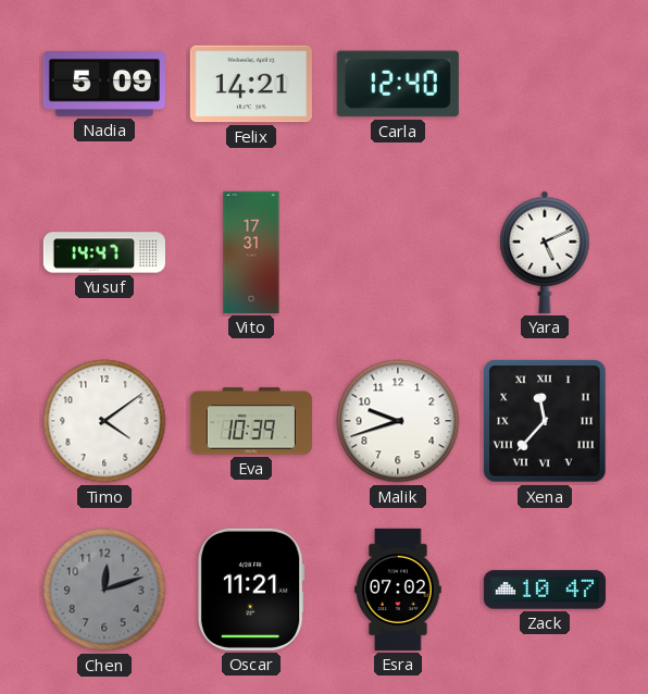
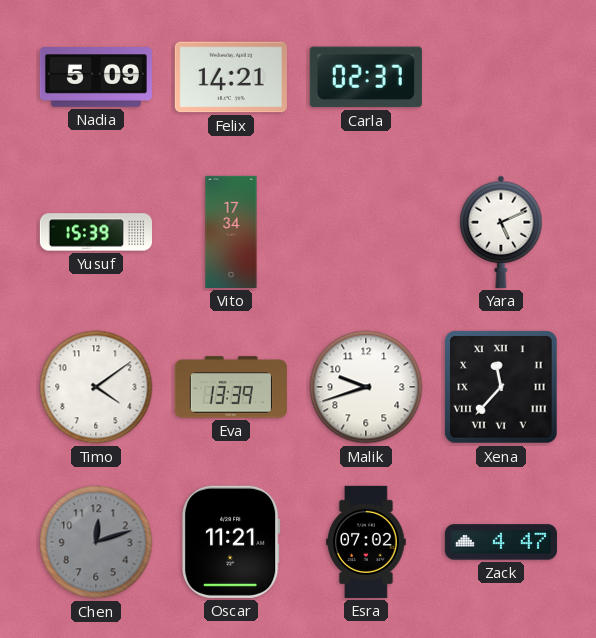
Carla: 12:40 -> 02:37
Yusuf: 14:47 -> 15:39
Vito: 17:31 -> 17:34
Eva: 10:39 -> 13:39
Zack: 10:47 -> 4:47
